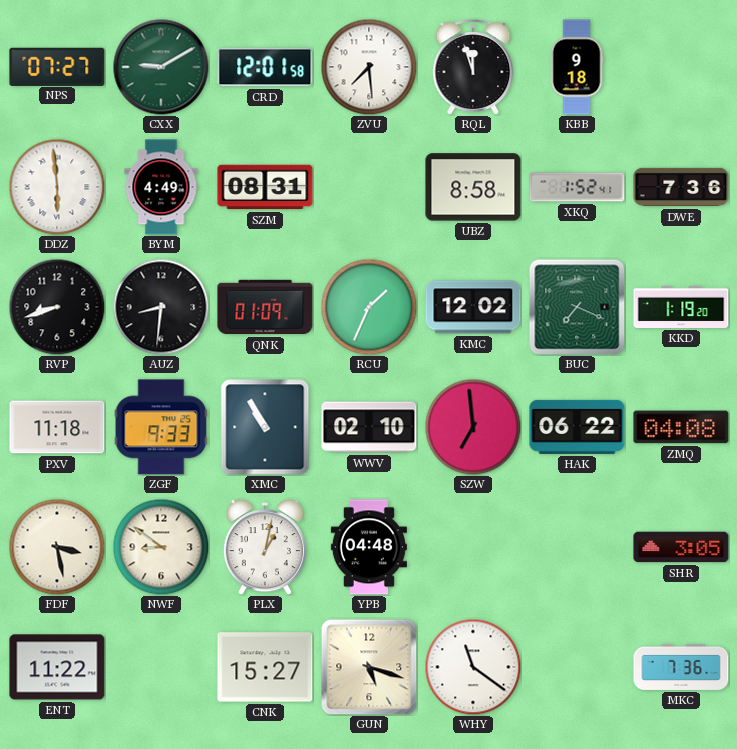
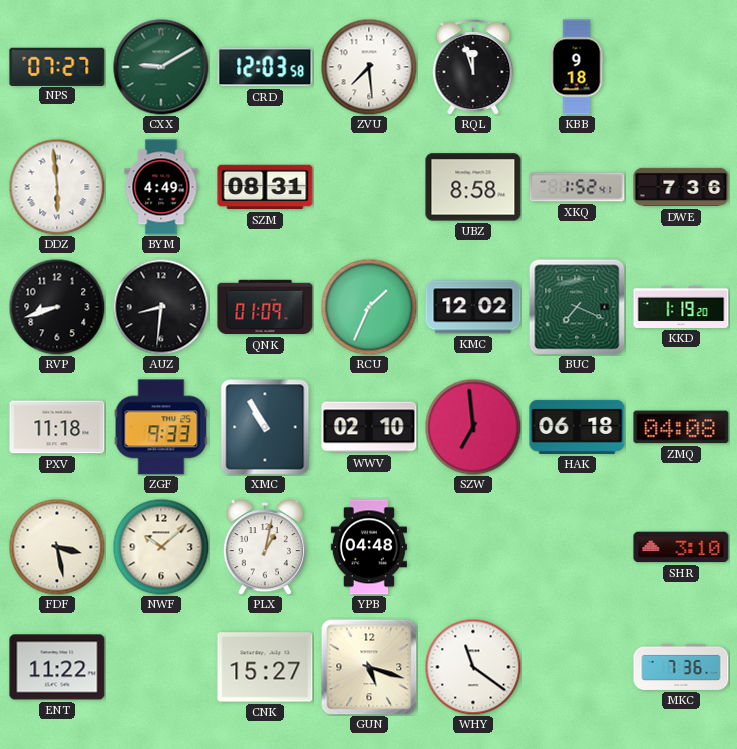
CRD: 12:01 -> 12:03
HAK: 06:22 -> 06:18
NWF: 8:51 -> 10:08
SHR: 3:05 -> 3:10
